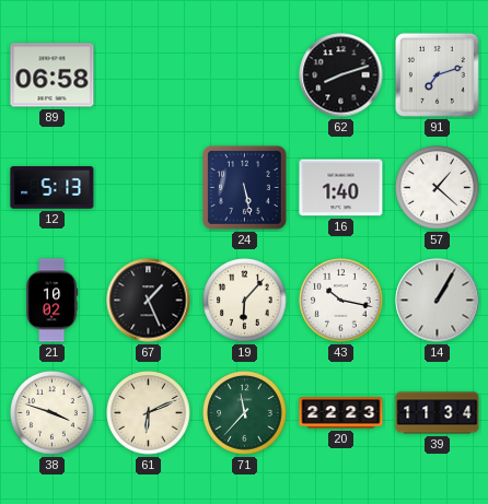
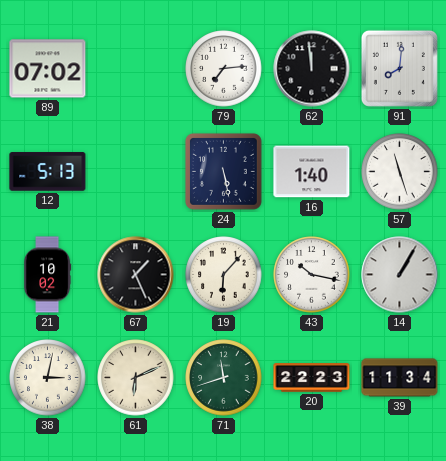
89: 06:58 -> 07:02
79: none -> 7:14
62: 8:12 -> 11:59
91: 7:12 -> 8:01
57: 1:22 -> 11:27
38: 3:48 -> 3:02
71: 11:37 -> 11:42
